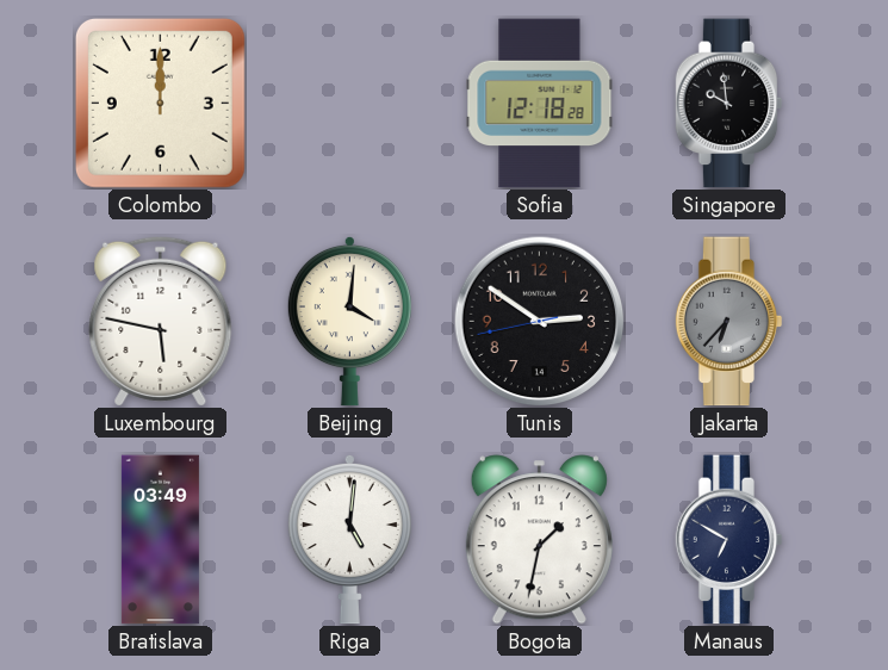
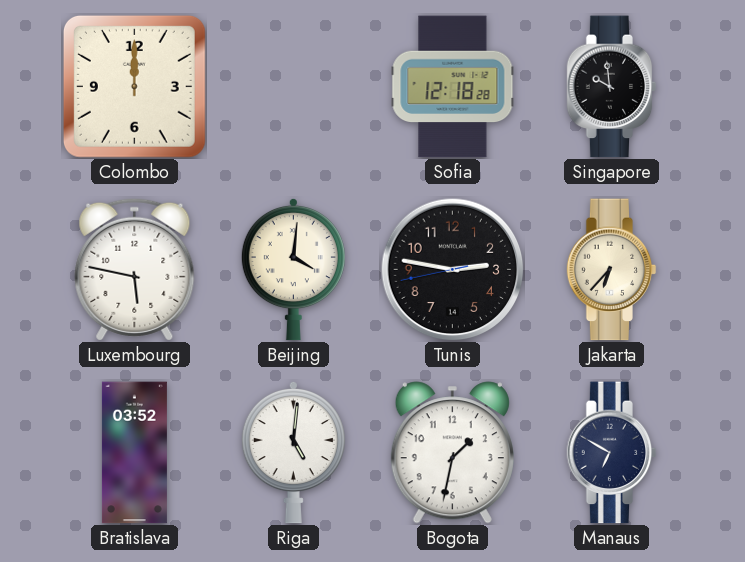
Tunis: 2:50 -> 2:46
Jakarta dial: grey -> cream
Bratislava: 03:49 -> 03:52
